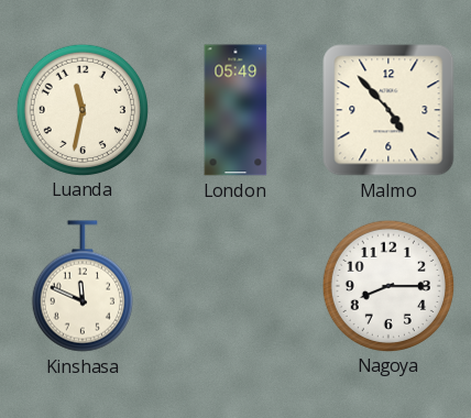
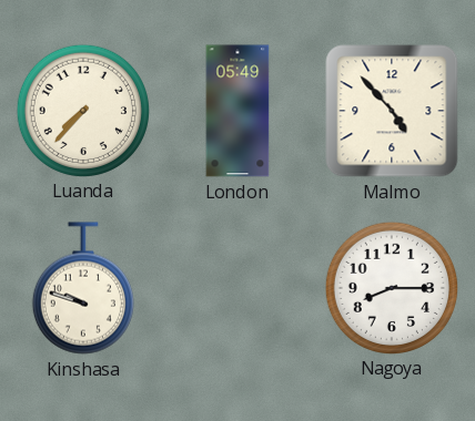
Luanda: 11:32 -> 7:37
Kinshasa: 11:49 -> 9:48
